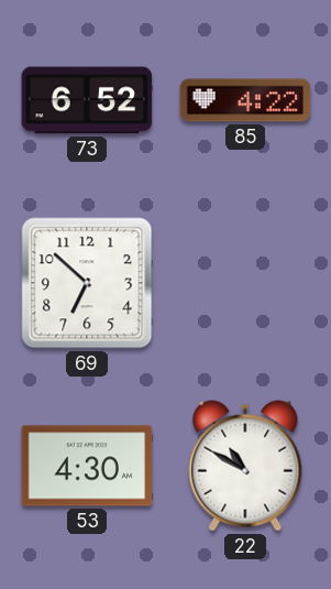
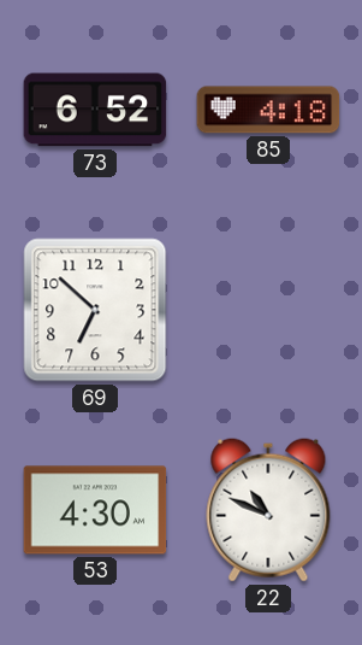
85: 4:22 -> 4:18
22: 10:50 -> 10:49
